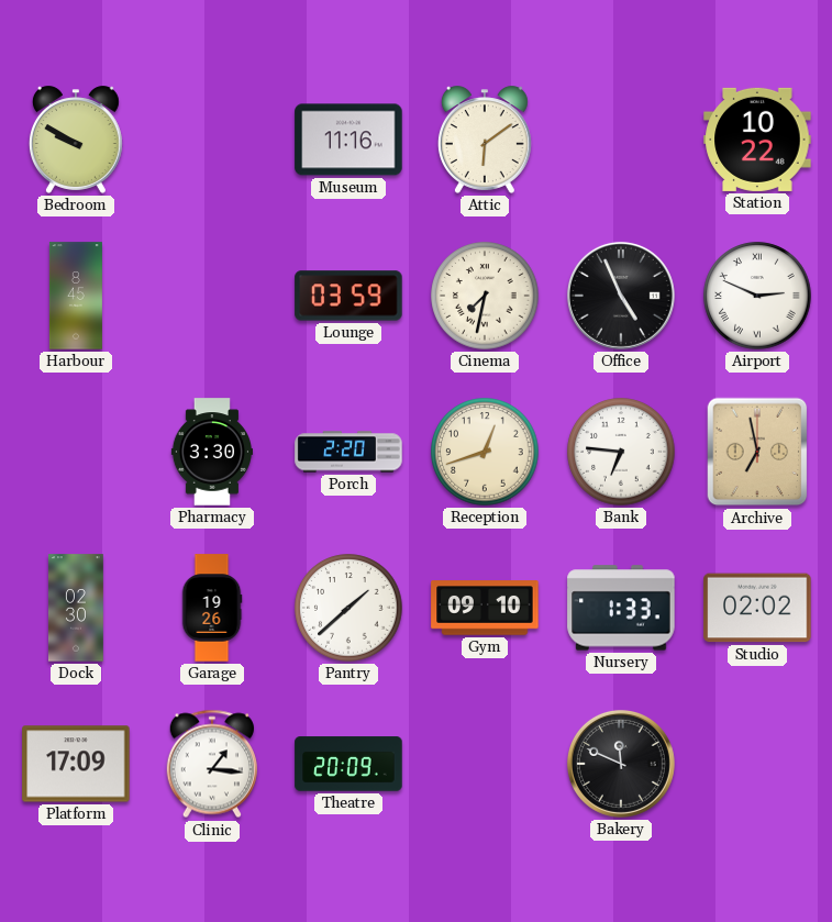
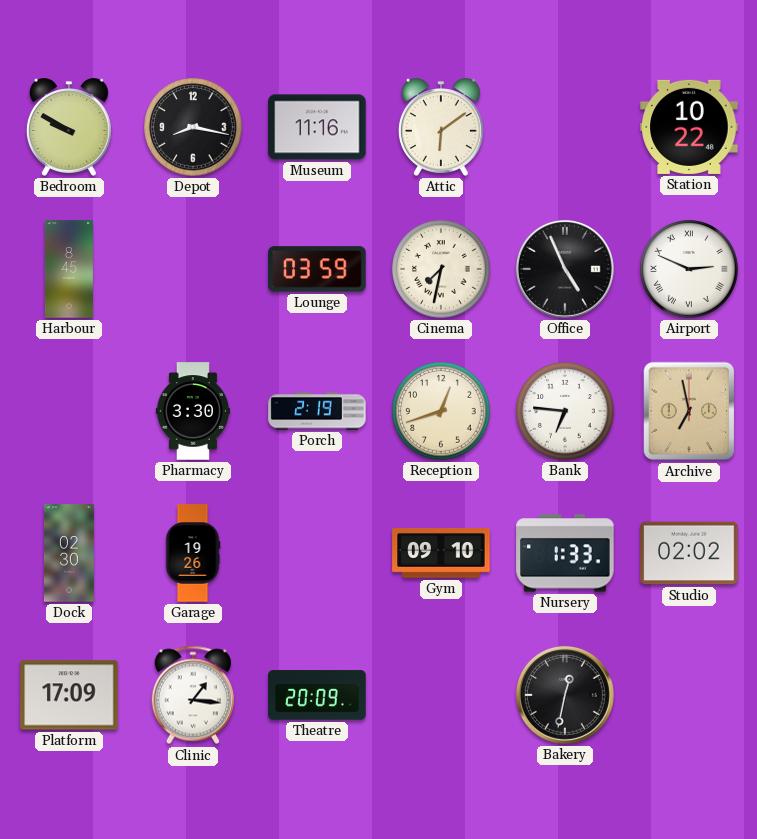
Depot: none -> 8:17
Porch: 2:20 -> 2:19
Pantry: 1:38 -> none
Bakery: 11:49 -> 12:32
